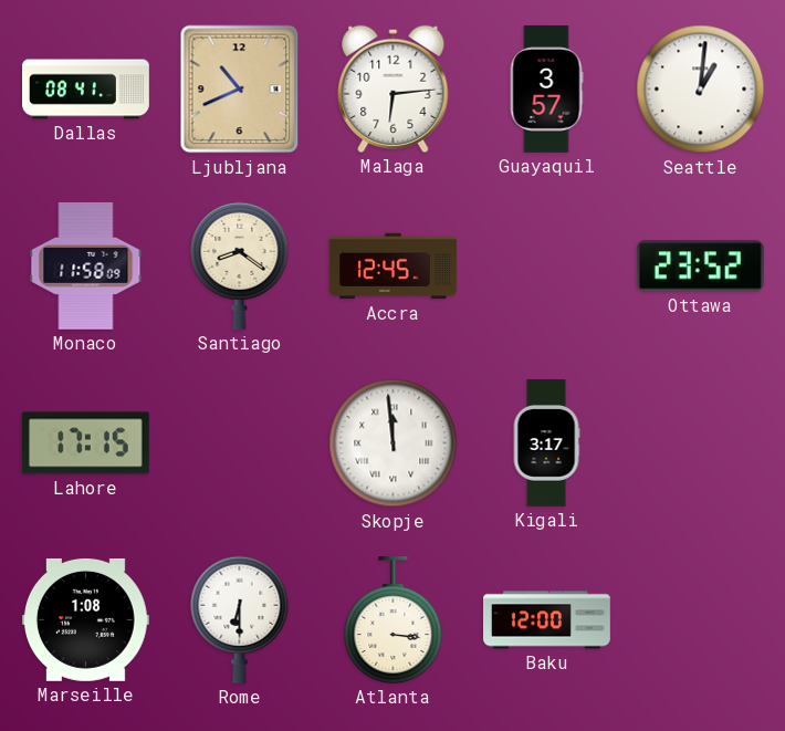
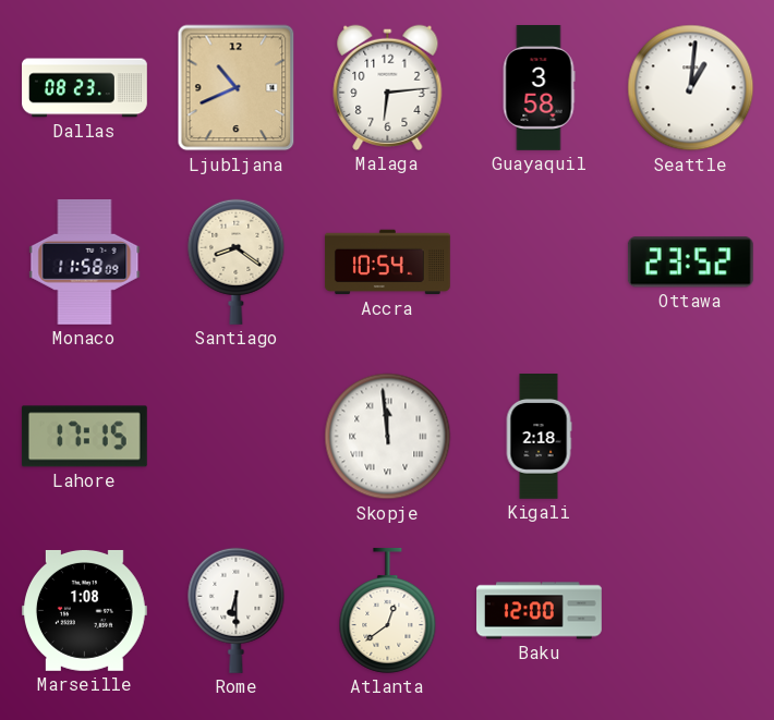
Dallas: 08:41 -> 08:23
Guayaquil: 3:57 -> 3:58
Accra: 12:45 -> 10:54
Kigali: 3:17 -> 2:18
Atlanta: 3:16 -> 12:39
